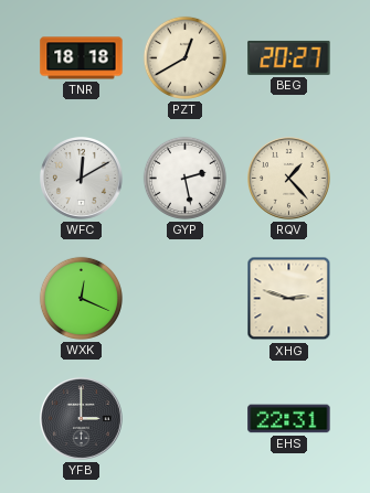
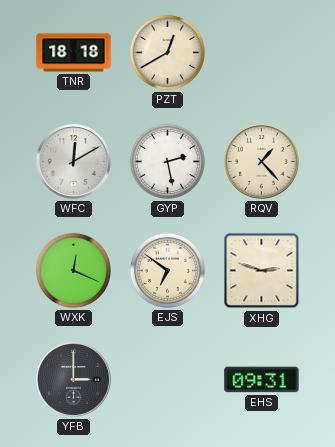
BEG: 20:27 -> none
EJS: none -> 6:51
EHS: 22:31 -> 09:31
